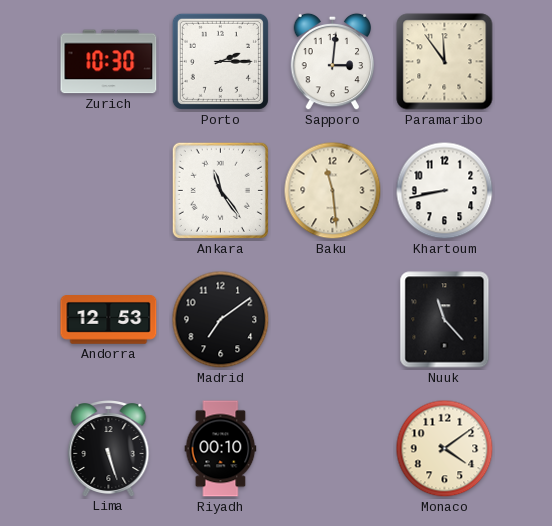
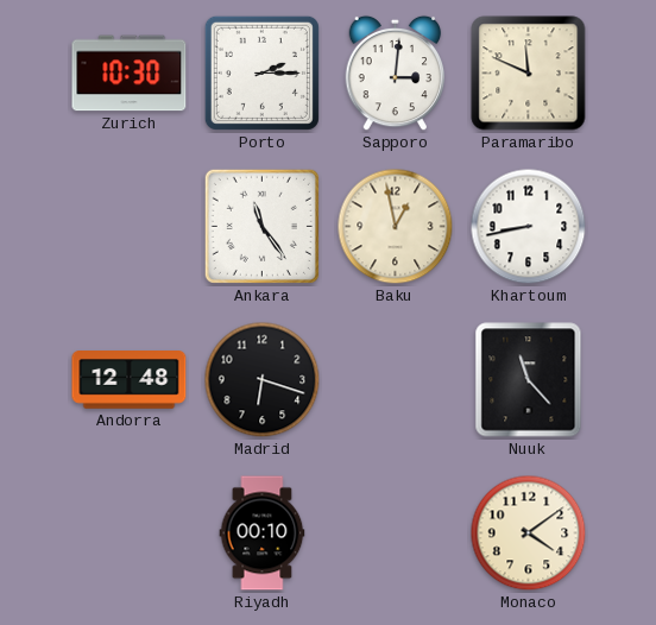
Paramaribo: 11:54 -> 11:49
Baku: 11:29 -> 12:58
Andorra: 12:53 -> 12:48
Madrid: 7:09 -> 6:18
Lima: 5:27 -> none
